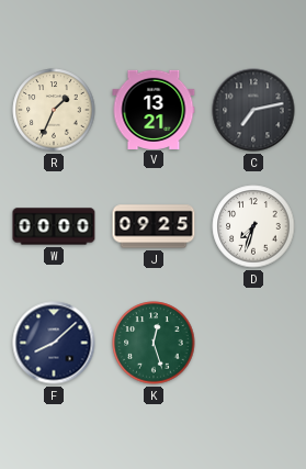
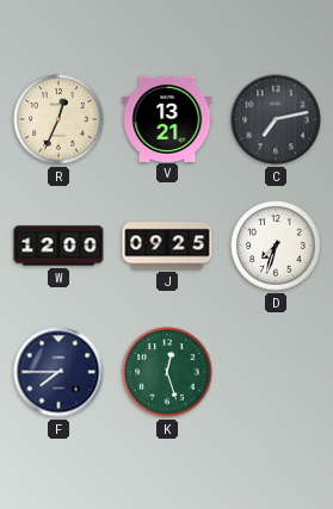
R: 1:34 -> 12:34
W: 00:00 -> 12:00
F: 8:08 -> 7:45
